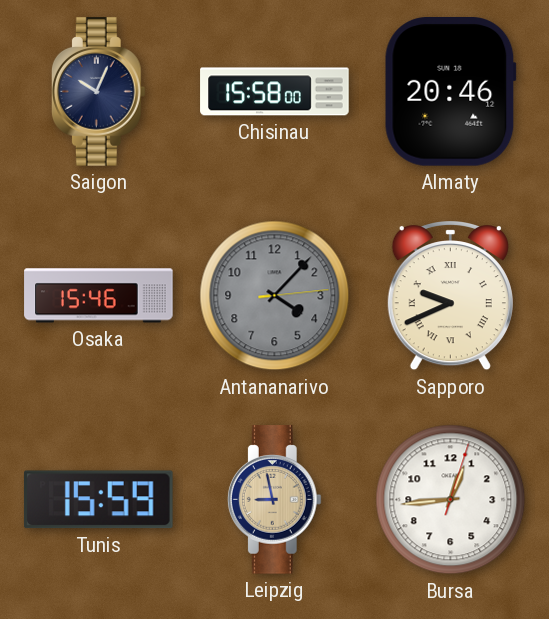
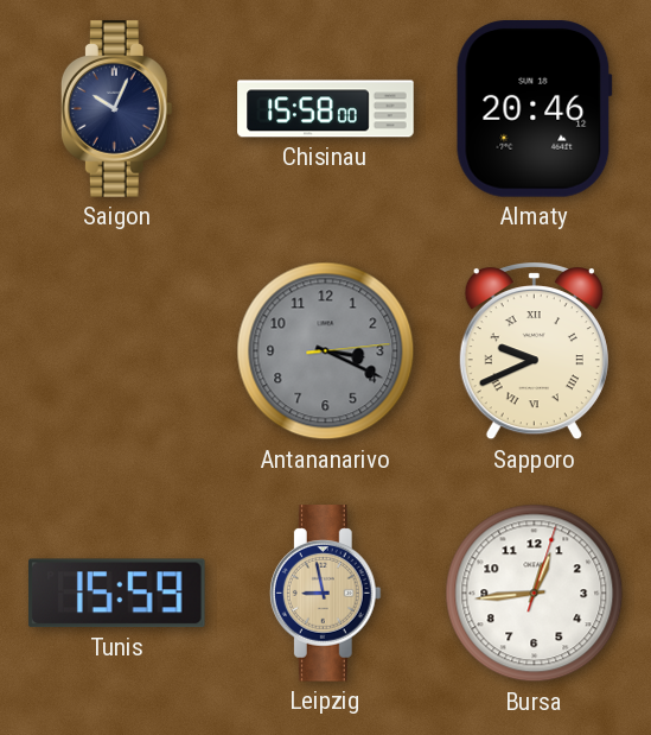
Osaka: 15:46 -> none
Antananarivo: 4:07 -> 3:19
